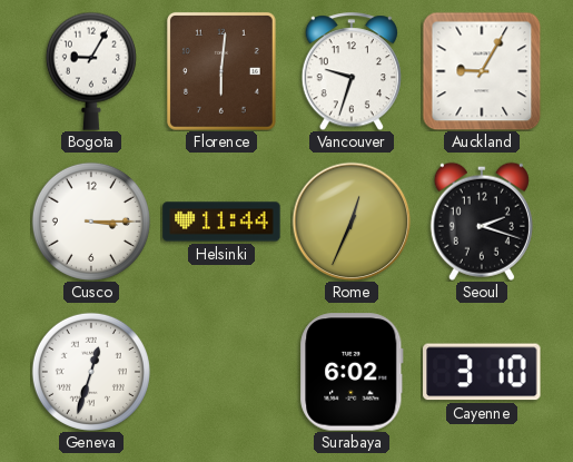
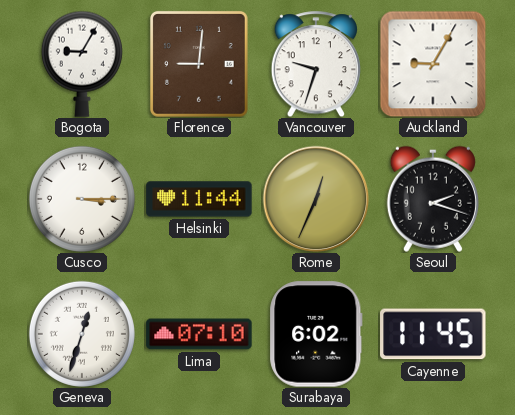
Florence: 6:01 -> 9:01
Lima: none -> 07:10
Cayenne: 3:10 -> 11:45
